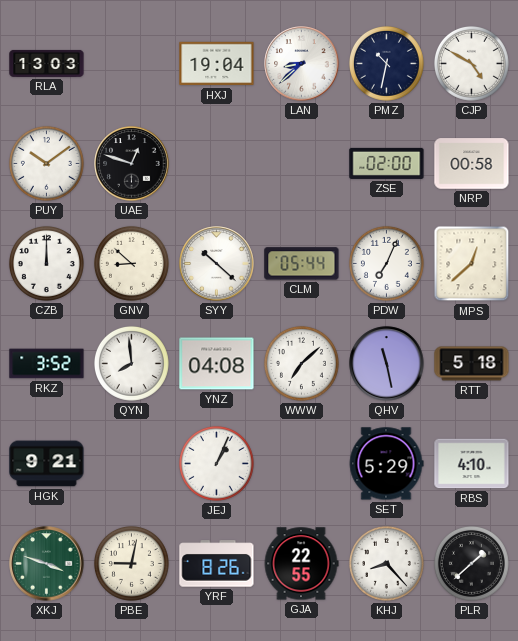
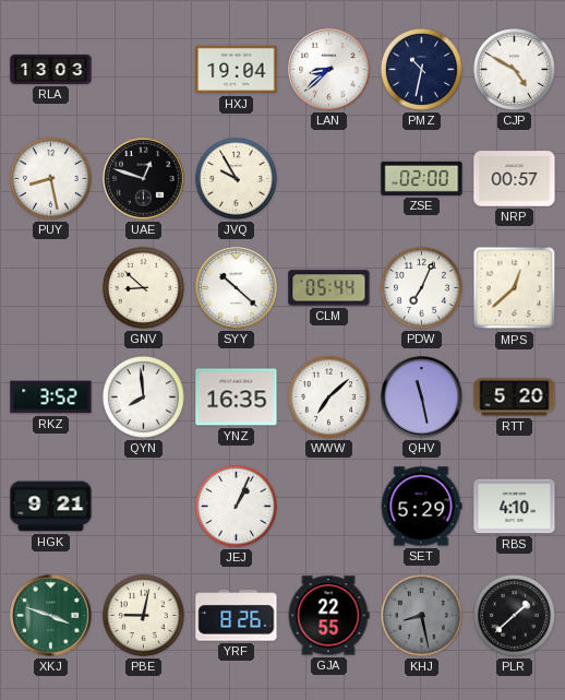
PUY: 10:09 -> 8:28
JVQ: none -> 9:55
NRP: 00:58 -> 00:57
CZB: 12:00 -> none
YNZ: 04:08 -> 16:35
RTT: 5:18 -> 5:20
KHJ: 8:23 -> 8:28
KHJ dial: white -> grey
